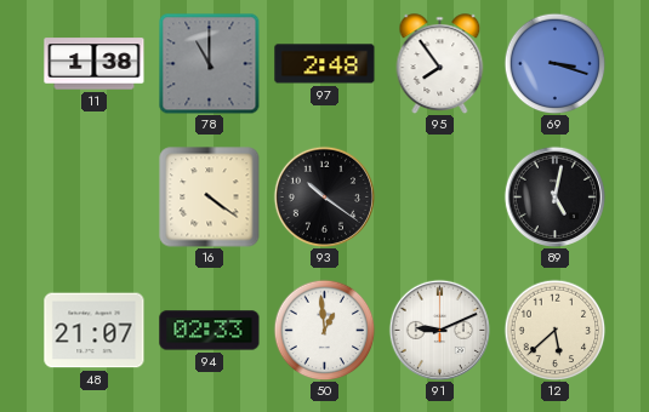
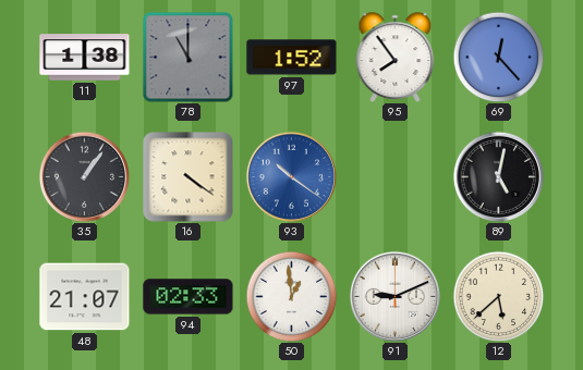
97: 2:48 -> 1:52
69: 3:18 -> 12:23
35: none -> 1:06
93 dial: black -> blue
